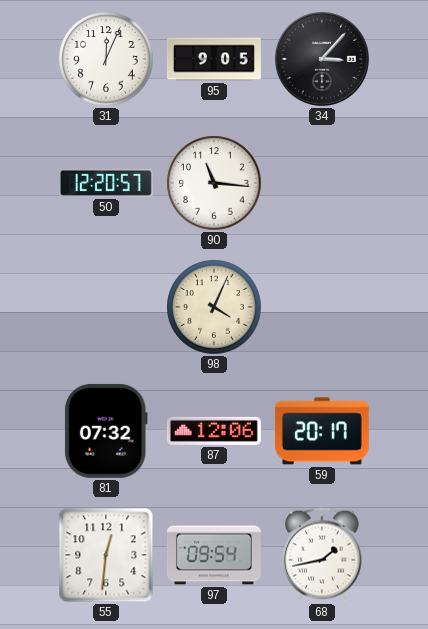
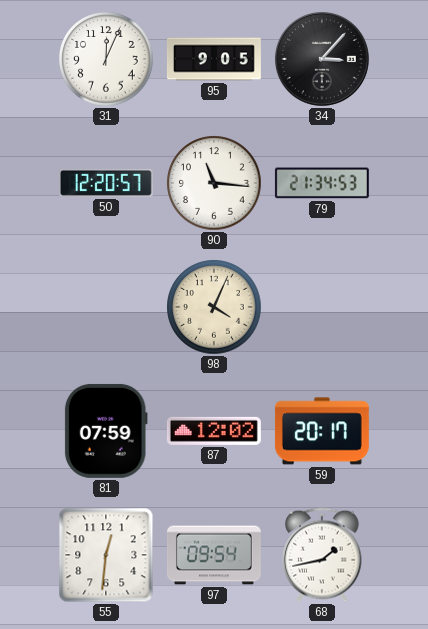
79: none -> 21:34
81: 07:32 -> 07:59
87: 12:06 -> 12:02
